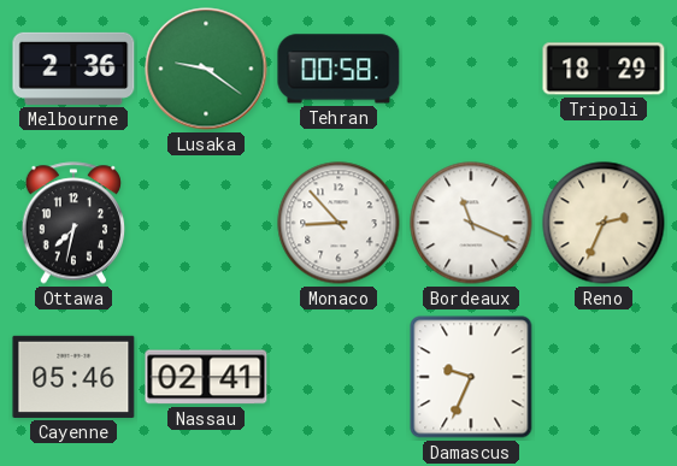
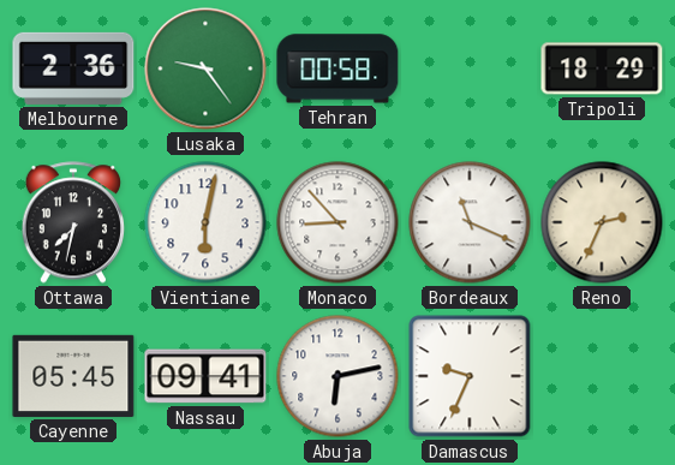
Lusaka: 9:21 -> 9:24
Vientiane: none -> 6:02
Cayenne: 05:46 -> 05:45
Nassau: 02:41 -> 09:41
Abuja: none -> 6:13
